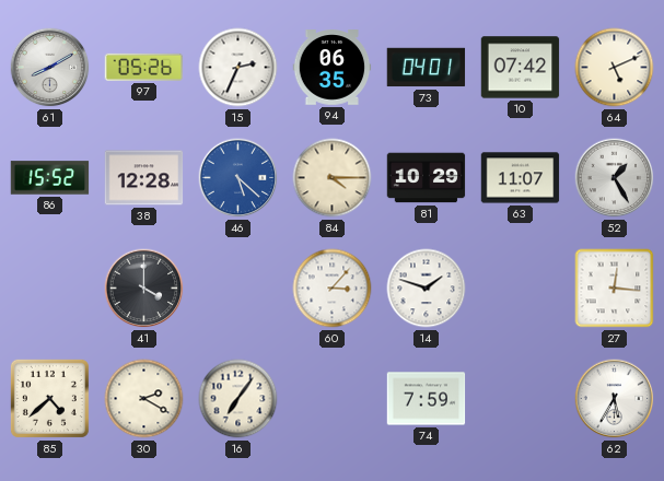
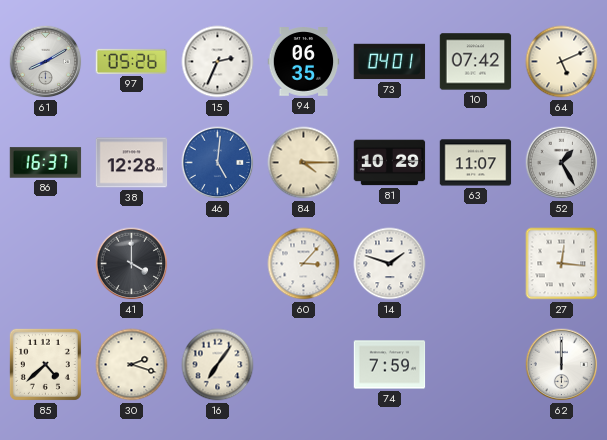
86: 15:52 -> 16:37
46: 5:22 -> 5:01
30: 2:20 -> 2:18
62: 5:35 -> 12:00
